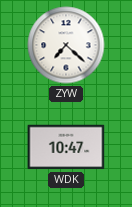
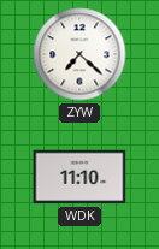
WDK: 10:47 -> 11:10
